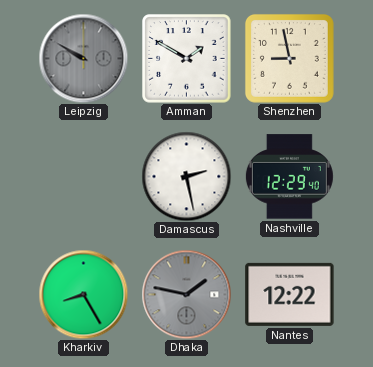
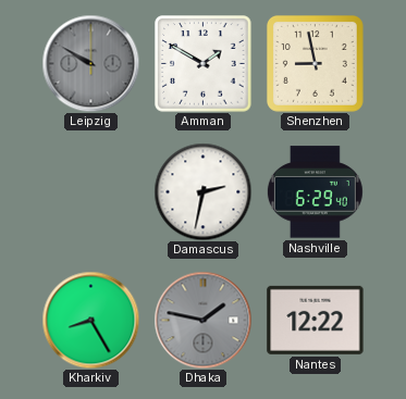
Damascus: 2:28 -> 2:32
Nashville: 12:29 -> 6:29
